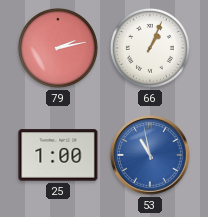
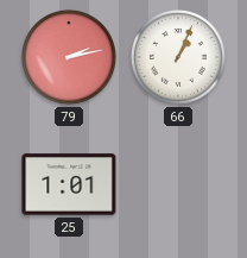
25: 1:00 -> 1:01
53: 10:58 -> none
